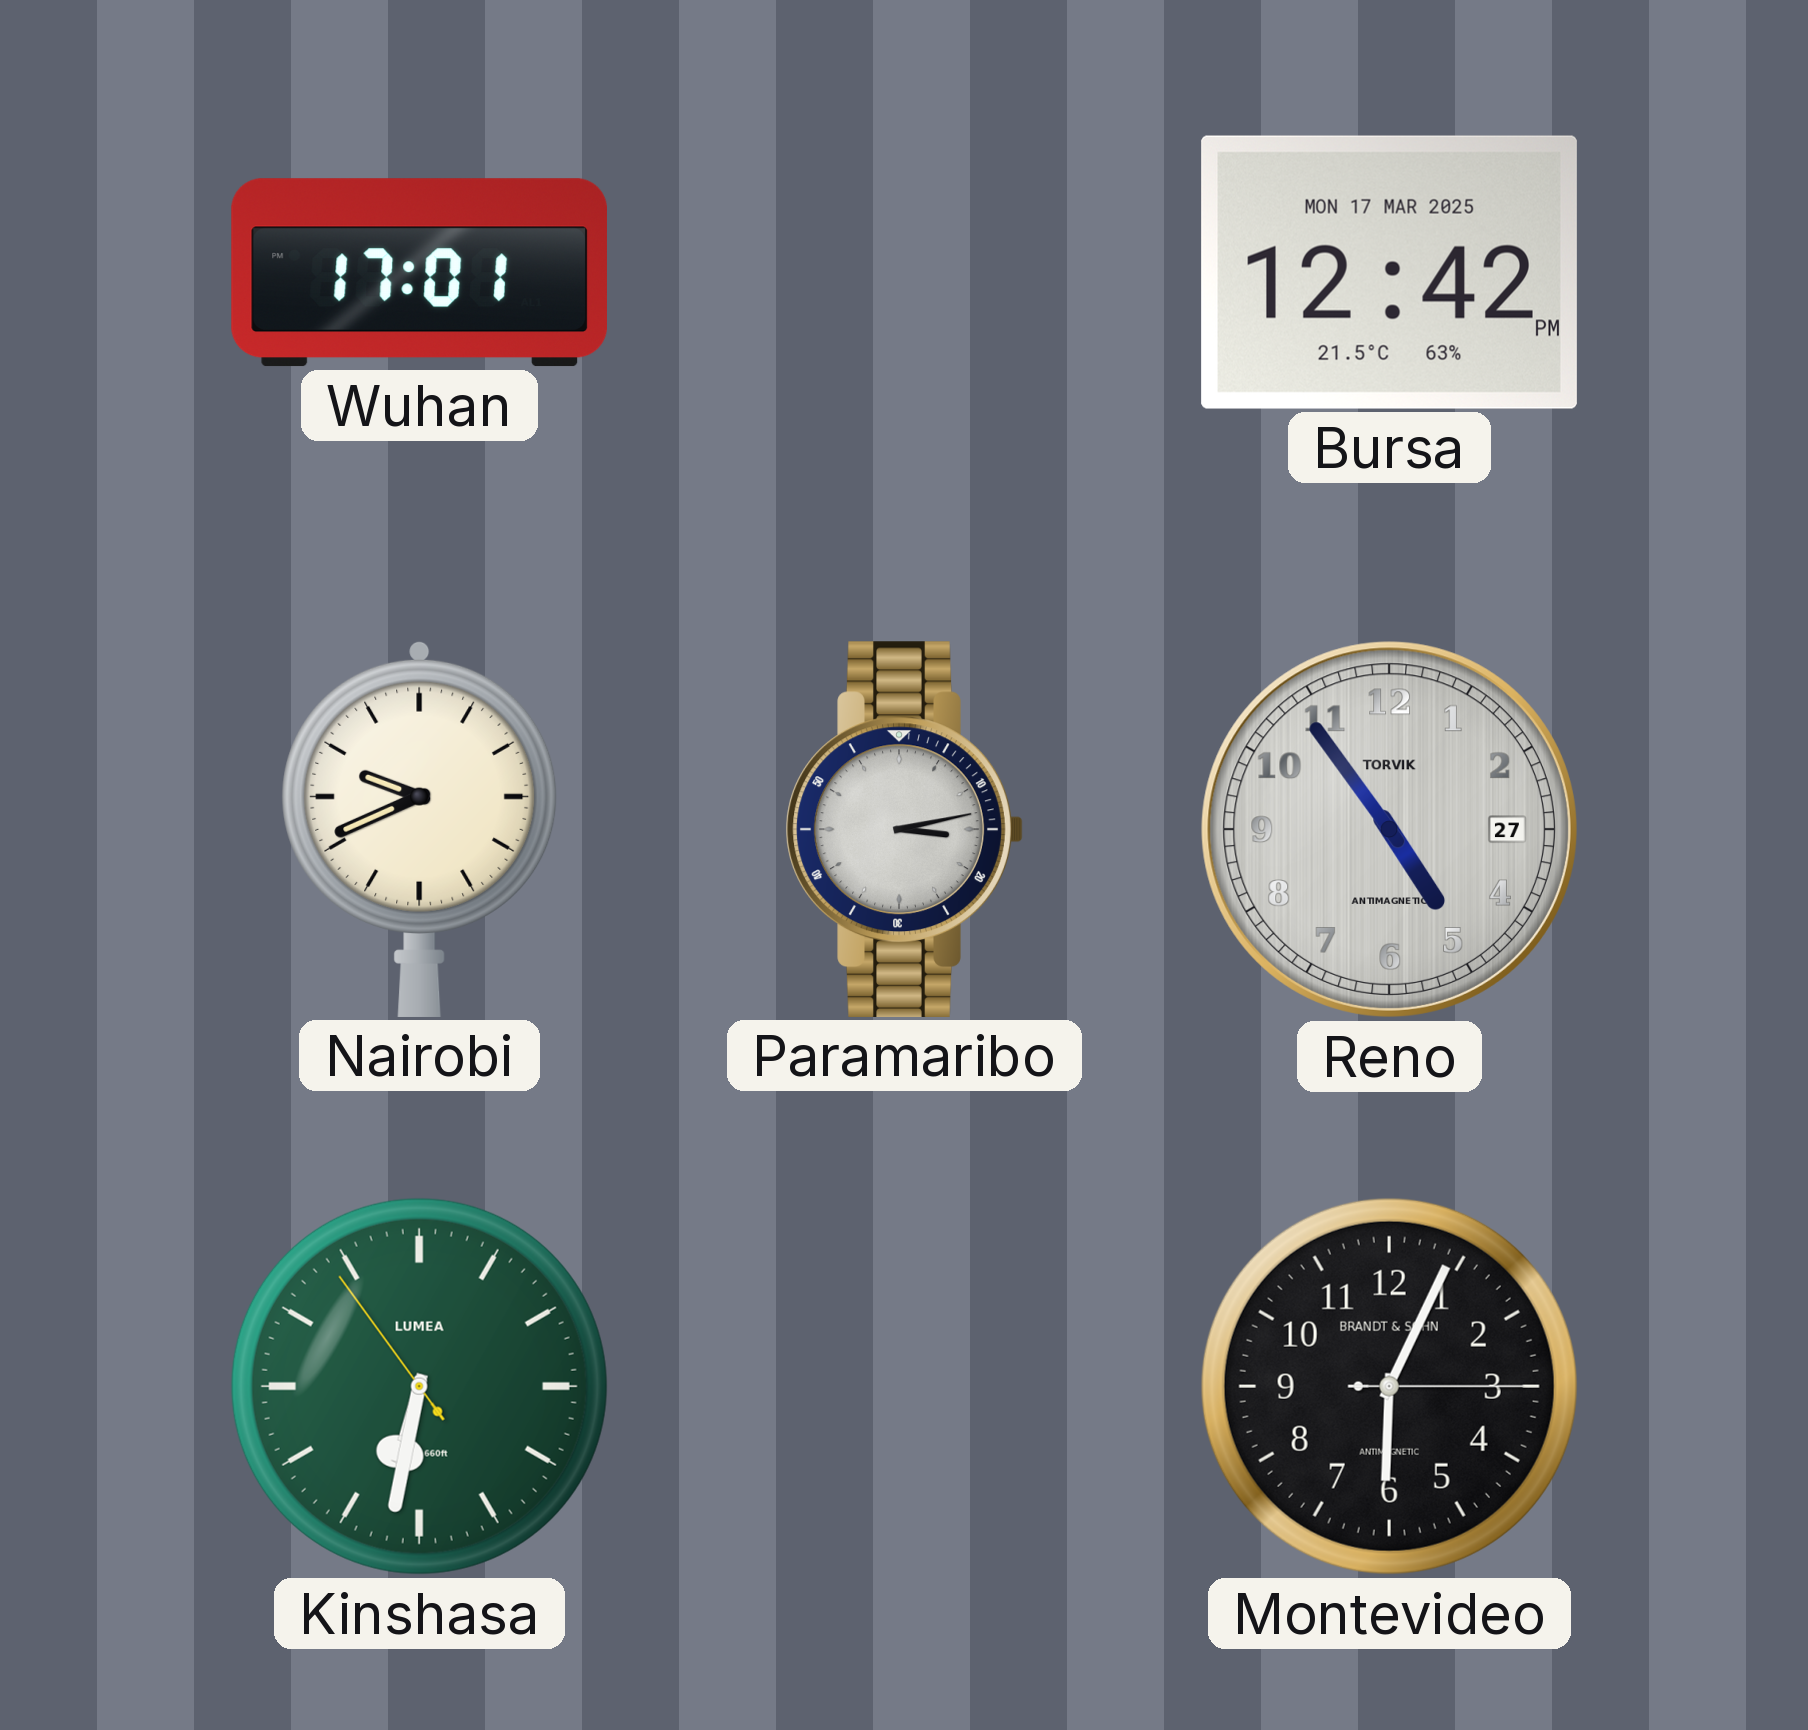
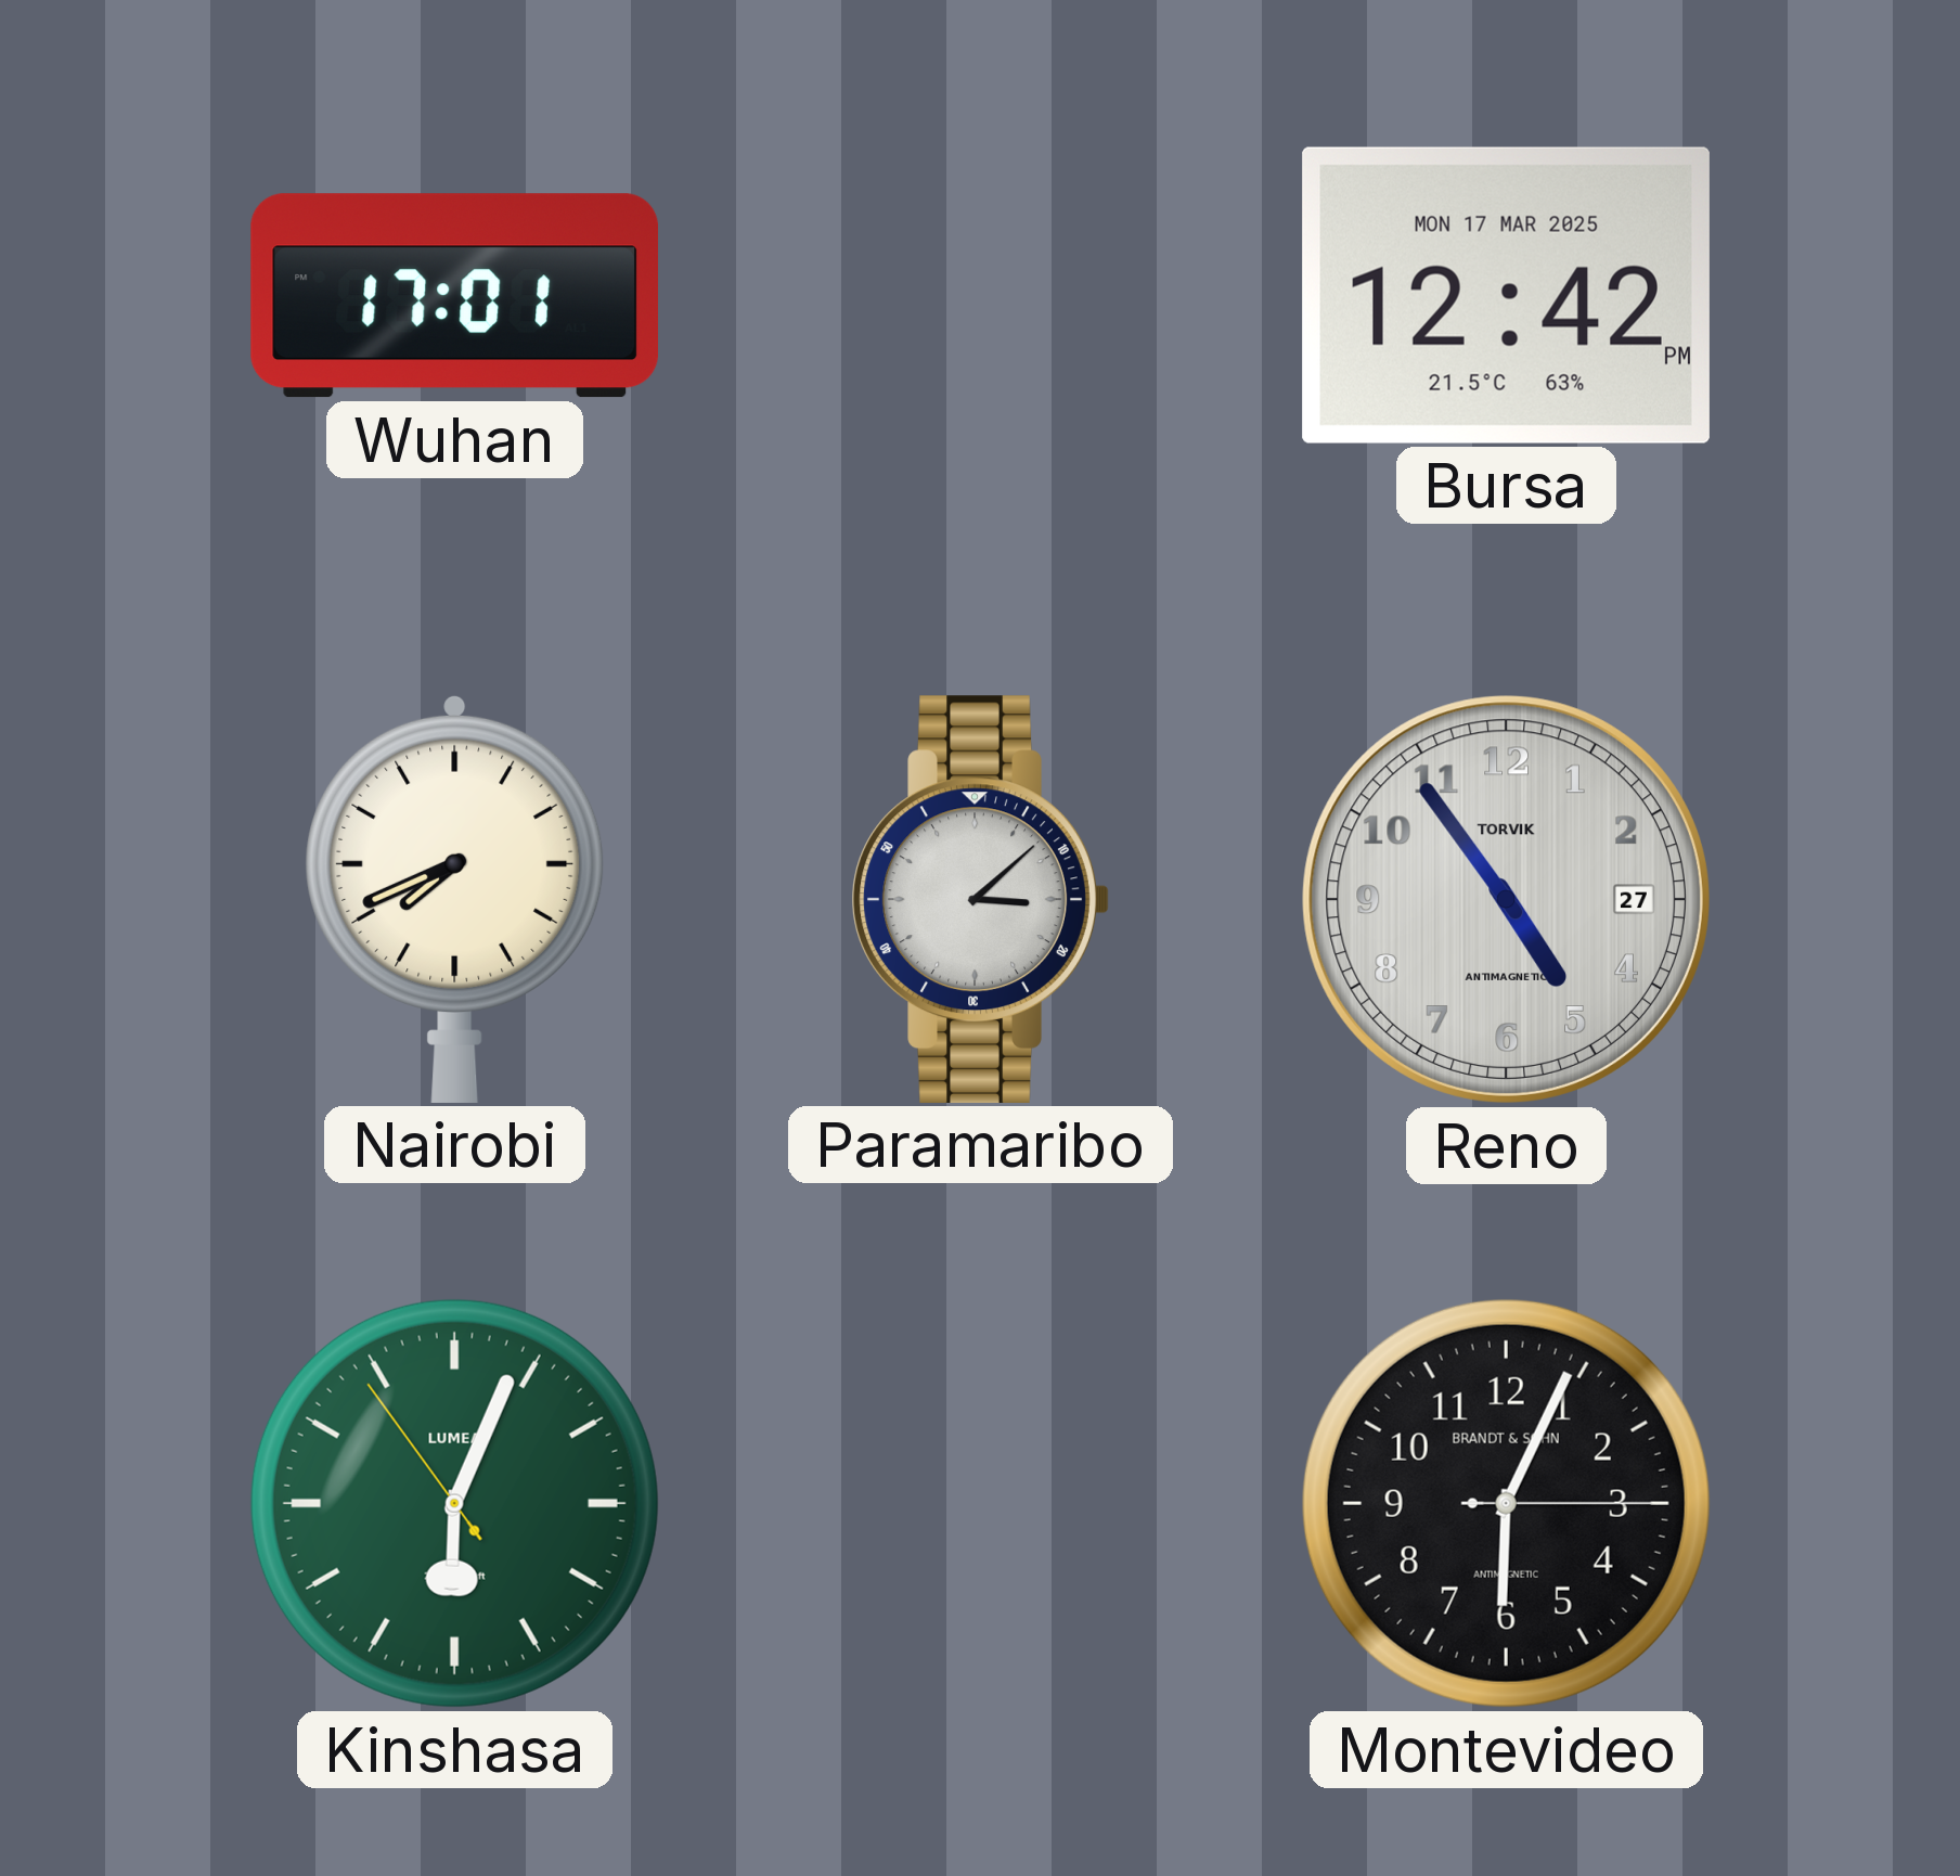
Nairobi: 9:41 -> 7:41
Paramaribo: 3:13 -> 3:08
Kinshasa: 6:31 -> 6:03
